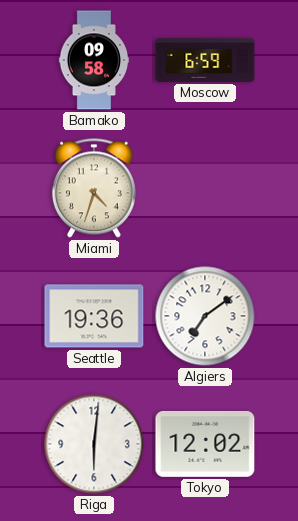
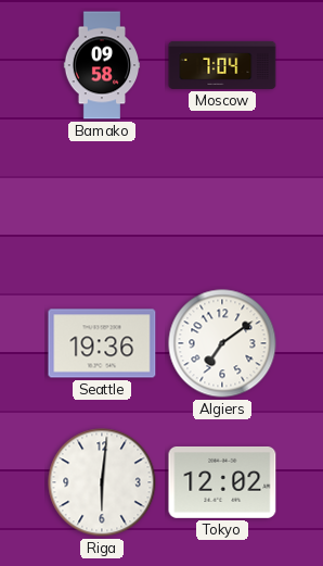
Moscow: 6:59 -> 7:04
Miami: 4:33 -> none
